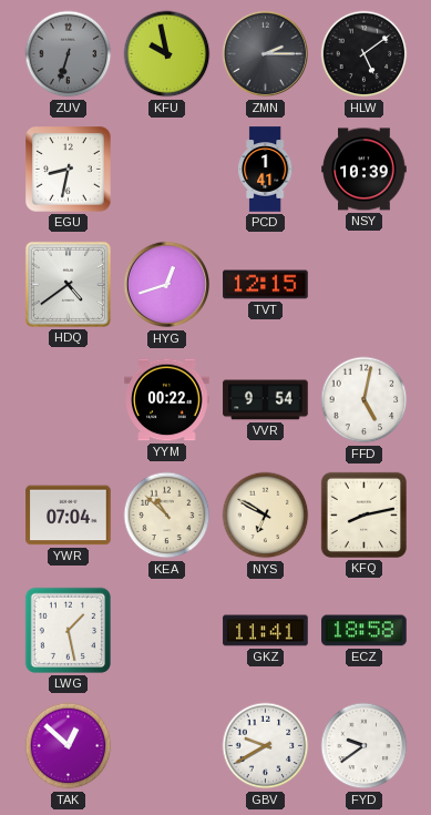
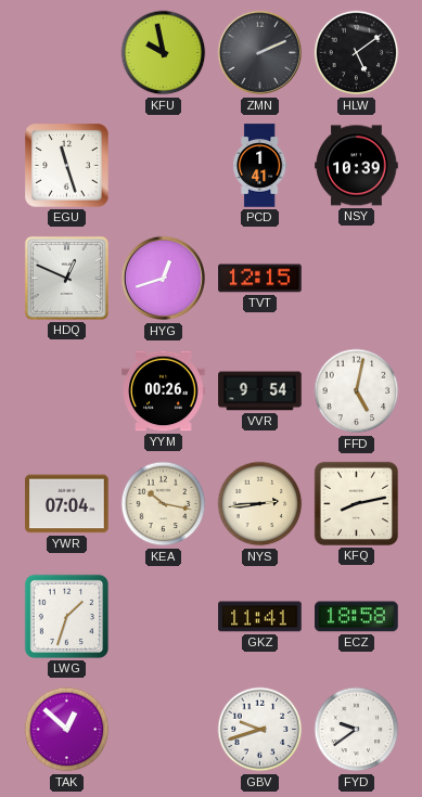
ZUV: 6:33 -> none
ZMN: 2:15 -> 2:11
EGU: 8:32 -> 11:27
HDQ: 4:39 -> 12:49
YYM: 00:22 -> 00:26
KEA: 10:52 -> 10:17
NYS: 6:50 -> 2:44
LWG: 1:28 -> 1:33
GBV: 9:40 -> 9:42
